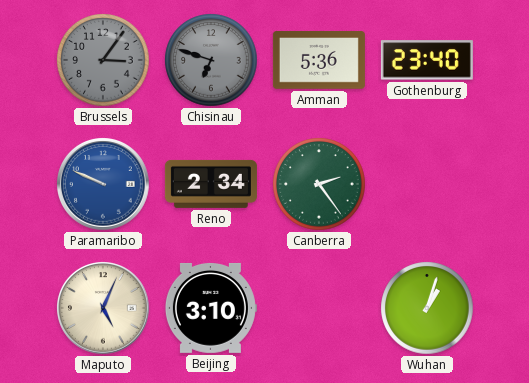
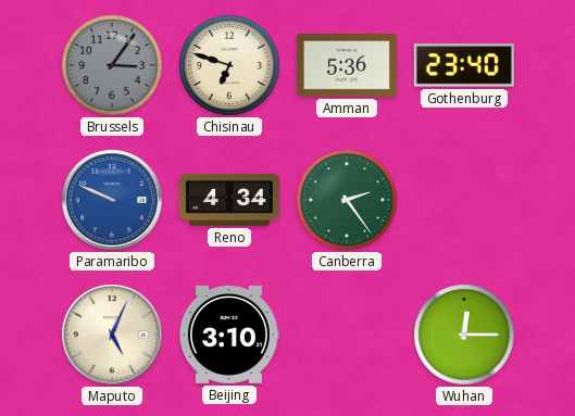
Chisinau dial: grey -> cream
Reno: 2:34 -> 4:34
Wuhan: 1:03 -> 12:15
